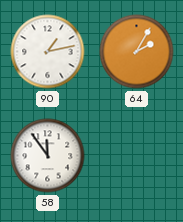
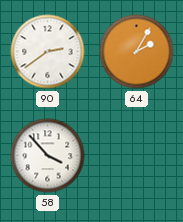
90: 1:13 -> 2:39
58: 11:54 -> 3:53
